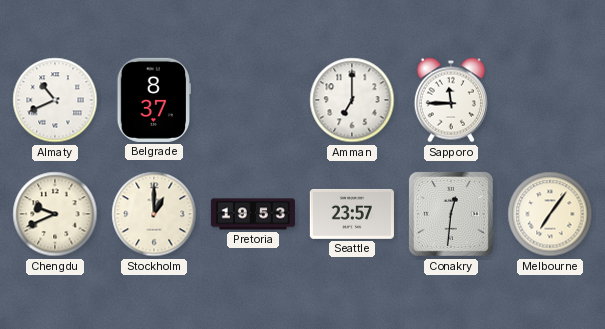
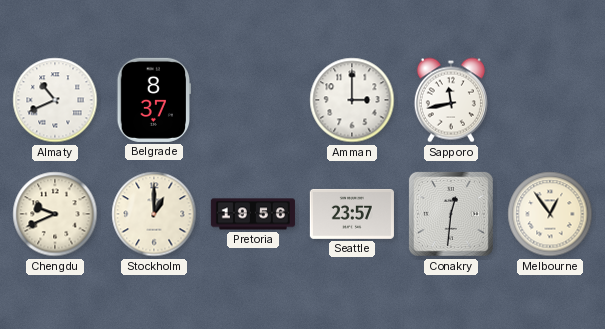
Amman: 7:00 -> 3:00
Sapporo: 11:45 -> 11:43
Pretoria: 19:53 -> 19:56
Melbourne: 7:06 -> 12:54
